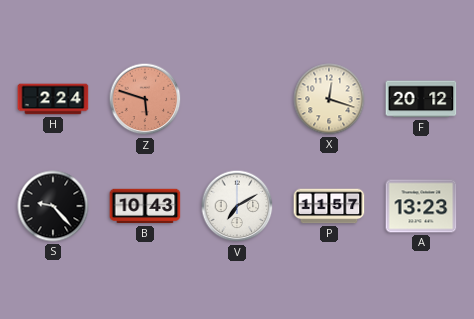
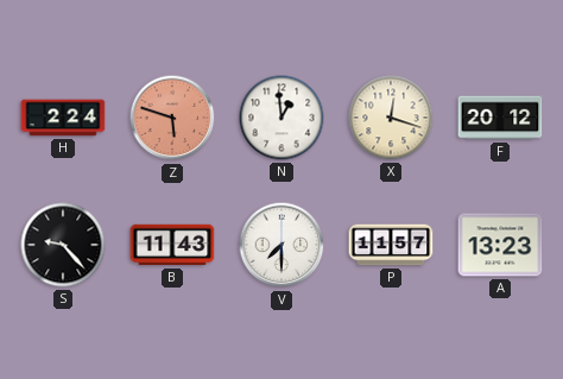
N: none -> 12:59
B: 10:43 -> 11:43
V: 7:10 -> 7:30
